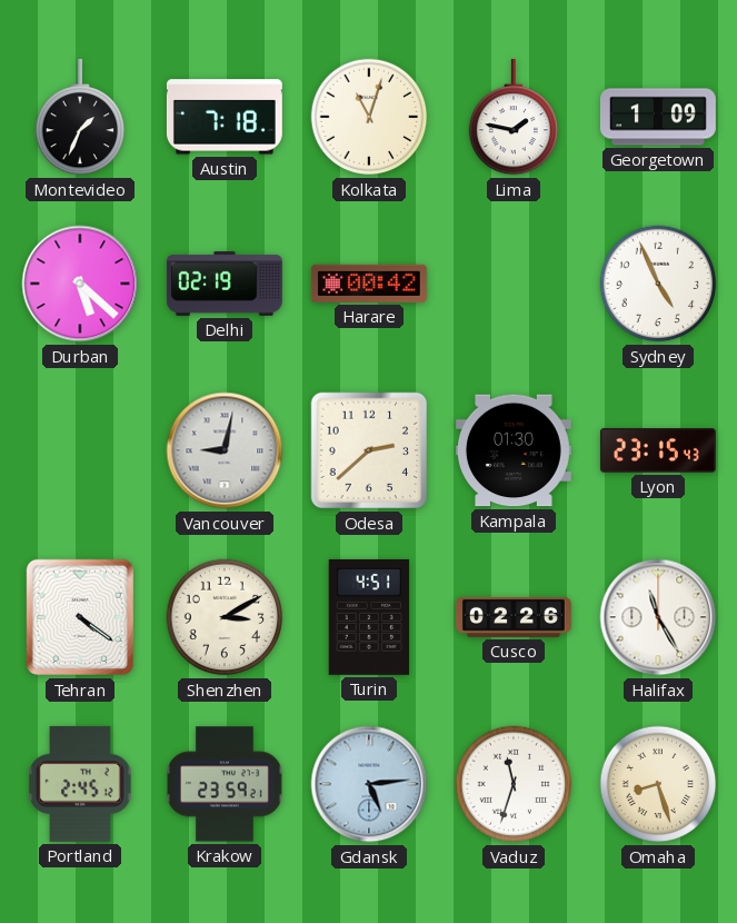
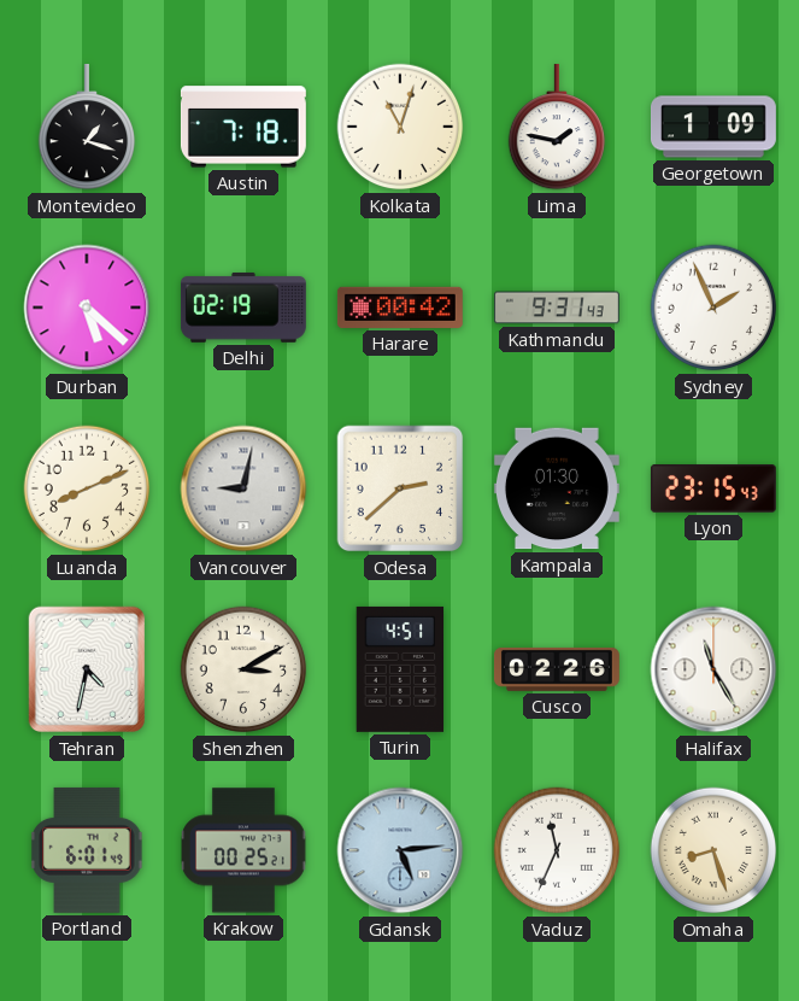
Montevideo: 1:34 -> 1:18
Kathmandu: none -> 9:31
Sydney: 4:56 -> 1:56
Luanda: none -> 8:11
Tehran: 4:21 -> 4:32
Portland: 2:45 -> 6:01
Krakow: 23:59 -> 00:25
Vaduz: 11:33 -> 11:34
